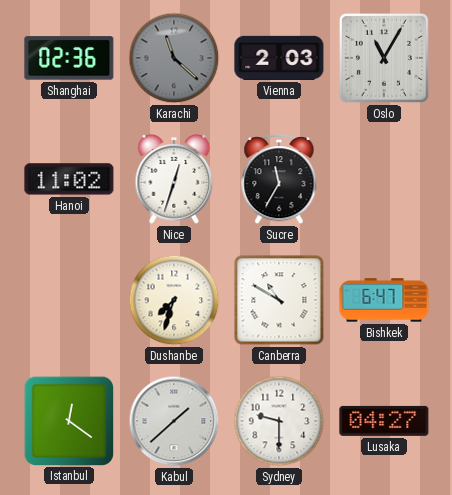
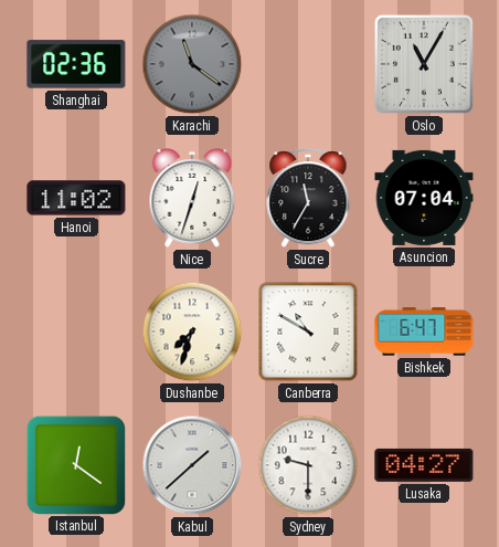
Karachi: 11:22 -> 11:21
Vienna: 2:03 -> none
Asuncion: none -> 07:04
